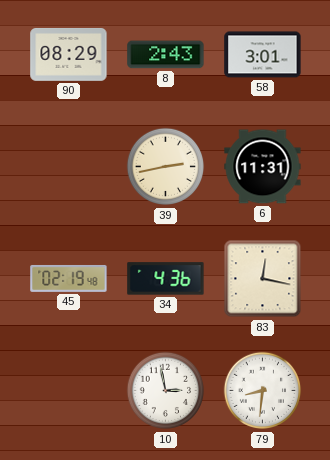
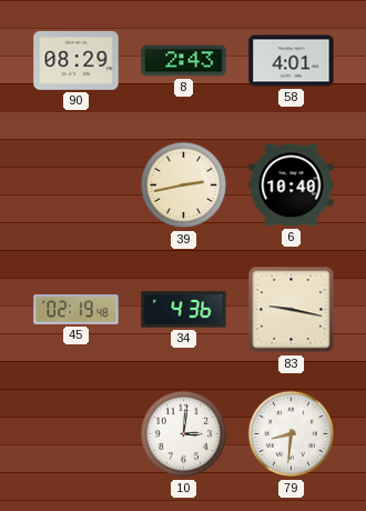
58: 3:01 -> 4:01
6: 11:31 -> 10:40
83: 12:17 -> 9:17
10: 2:58 -> 3:01
